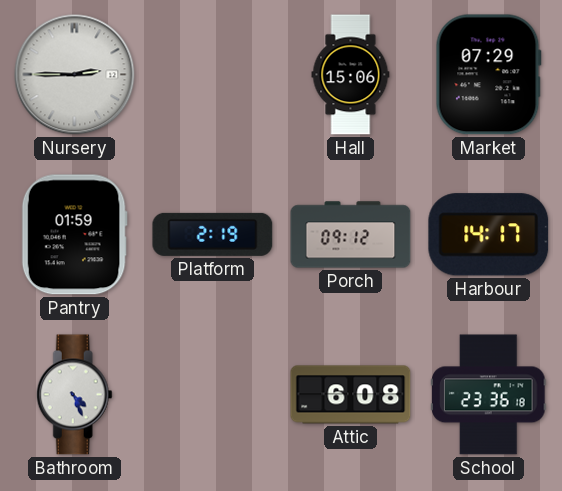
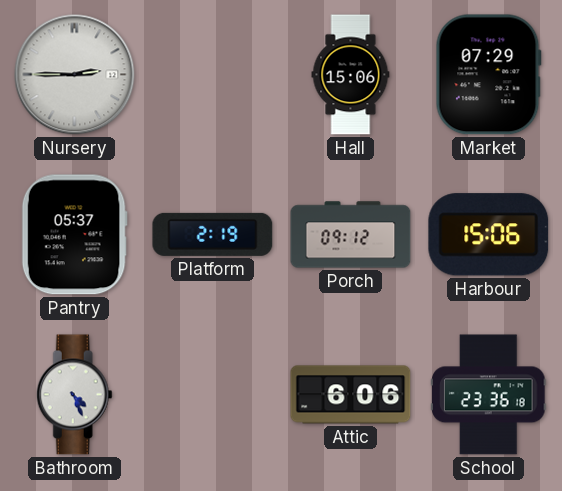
Pantry: 01:59 -> 05:37
Harbour: 14:17 -> 15:06
Attic: 6:08 -> 6:06
